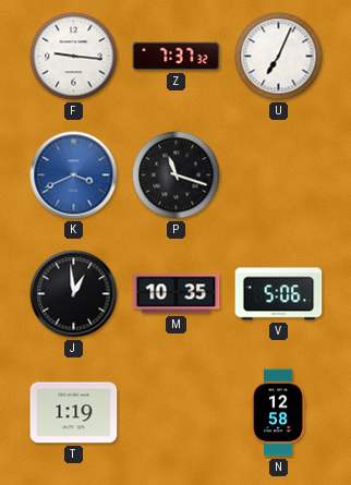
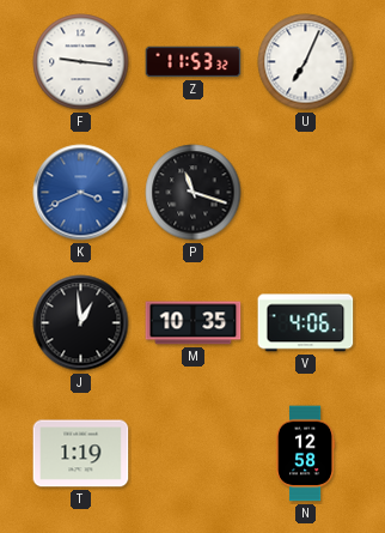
Z: 7:37 -> 11:53
V: 5:06 -> 4:06
